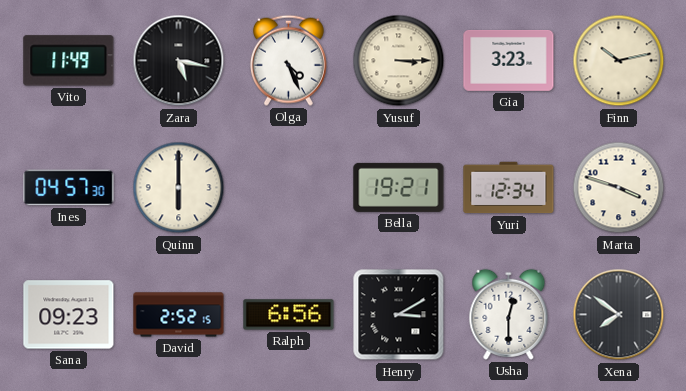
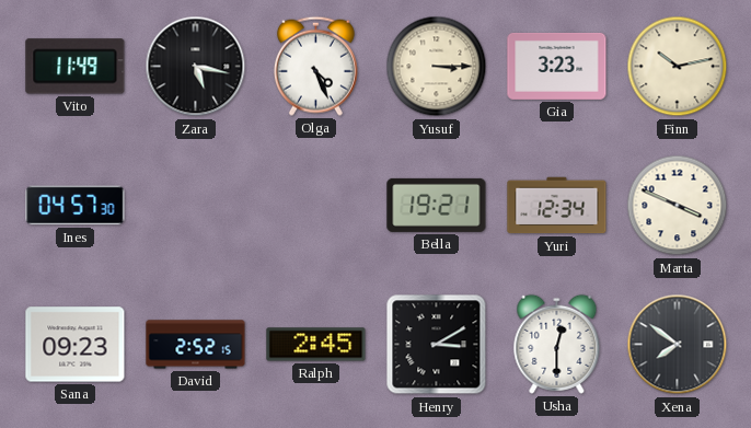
Quinn: 6:00 -> none
Marta: 3:48 -> 3:49
Ralph: 6:56 -> 2:45
